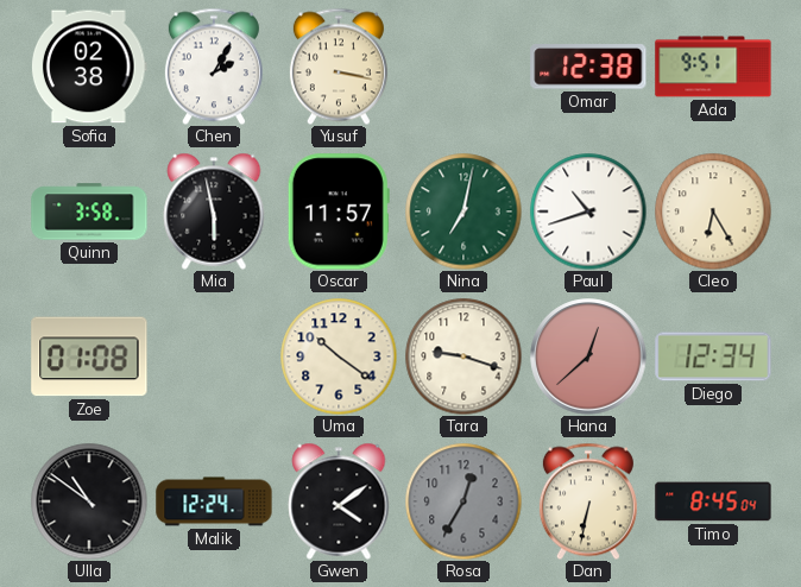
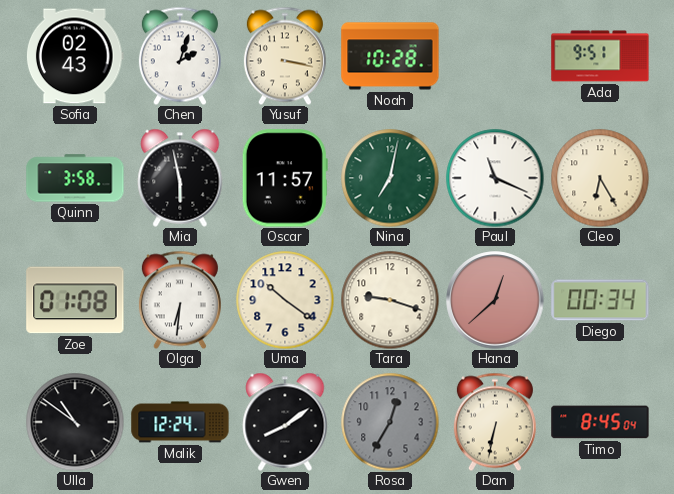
Sofia: 02:38 -> 02:43
Chen: 2:05 -> 2:03
Noah: none -> 10:28
Omar: 12:38 -> none
Paul: 10:42 -> 11:19
Olga: none -> 6:31
Diego: 12:34 -> 00:34
Gwen: 4:09 -> 8:09
